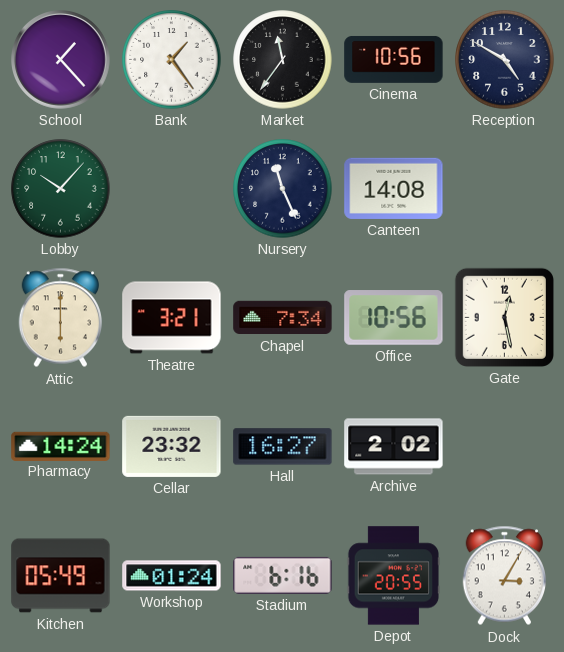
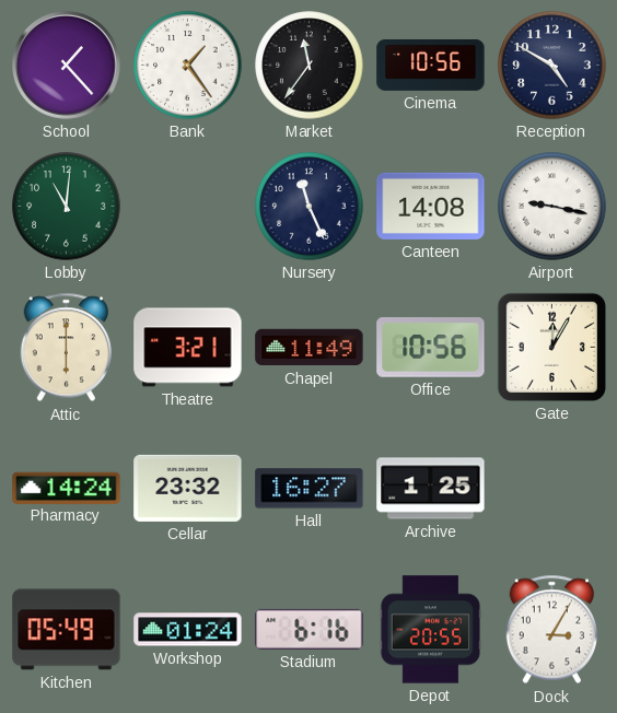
Lobby: 10:07 -> 11:01
Airport: none -> 9:17
Chapel: 7:34 -> 11:49
Gate: 12:28 -> 12:05
Archive: 2:02 -> 1:25
